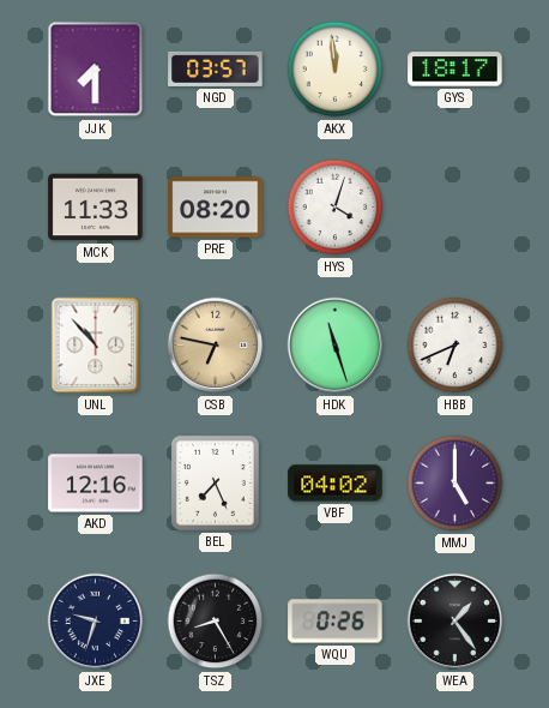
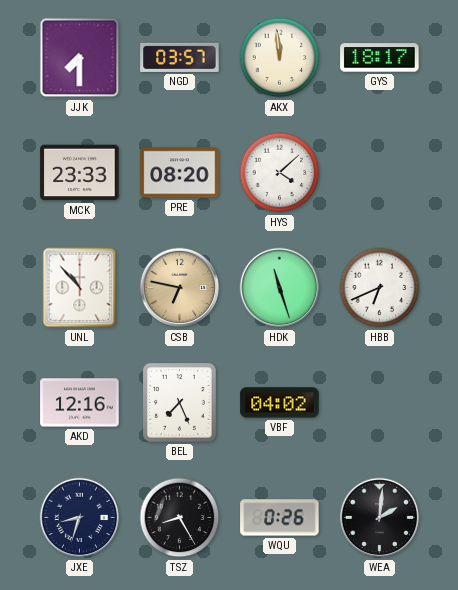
MCK: 11:33 -> 23:33
HYS: 4:03 -> 4:08
MMJ: 5:00 -> none
JXE: 9:33 -> 8:33
WEA: 1:24 -> 2:01
